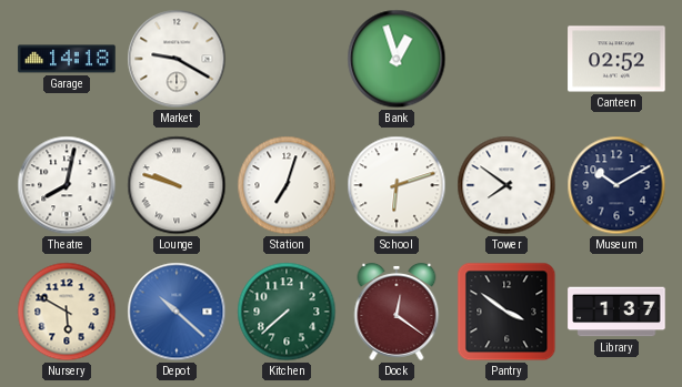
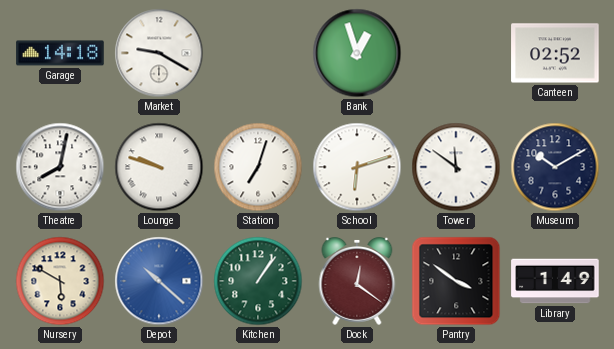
Tower: 7:51 -> 11:51
Kitchen: 7:38 -> 1:06
Library: 1:37 -> 1:49
